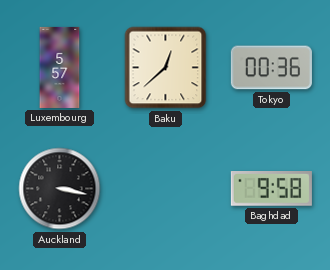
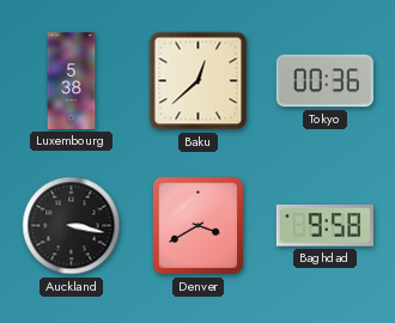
Luxembourg: 5:57 -> 5:38
Denver: none -> 3:40
